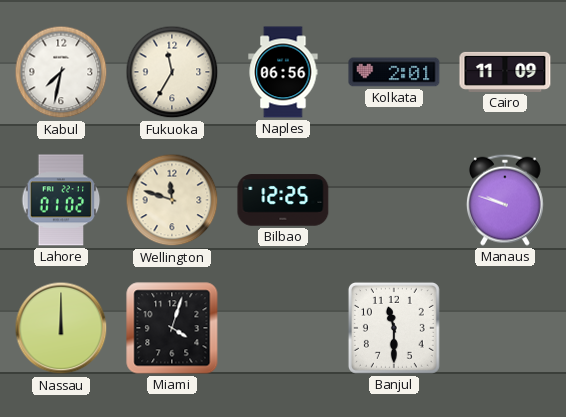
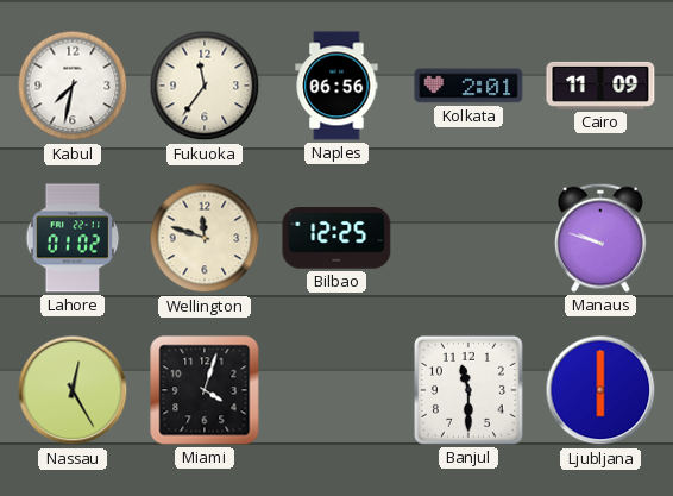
Fukuoka: 11:35 -> 11:36
Nassau: 12:00 -> 12:25
Ljubljana: none -> 6:00
